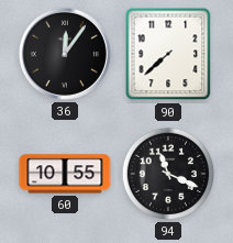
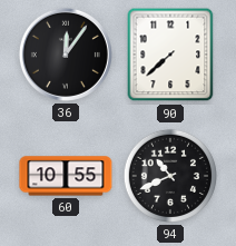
94: 11:19 -> 10:41
